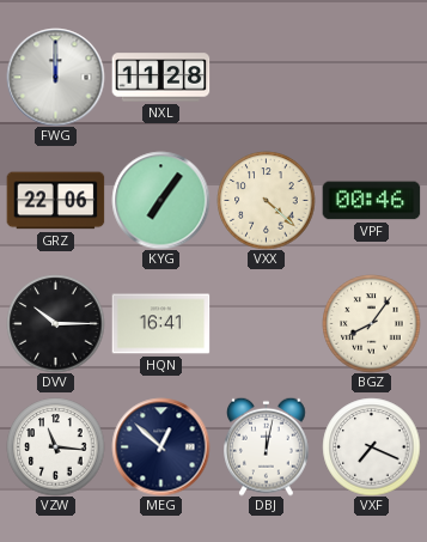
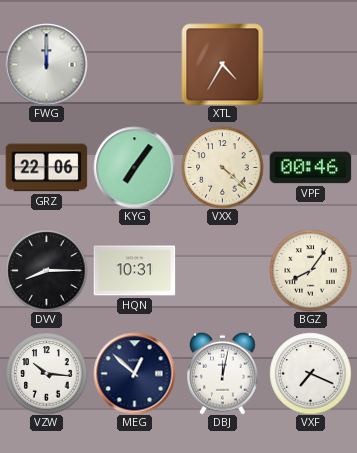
NXL: 11:28 -> none
XTL: none -> 4:35
DVV: 10:15 -> 8:15
HQN: 16:41 -> 10:31
VZW: 11:16 -> 10:16
